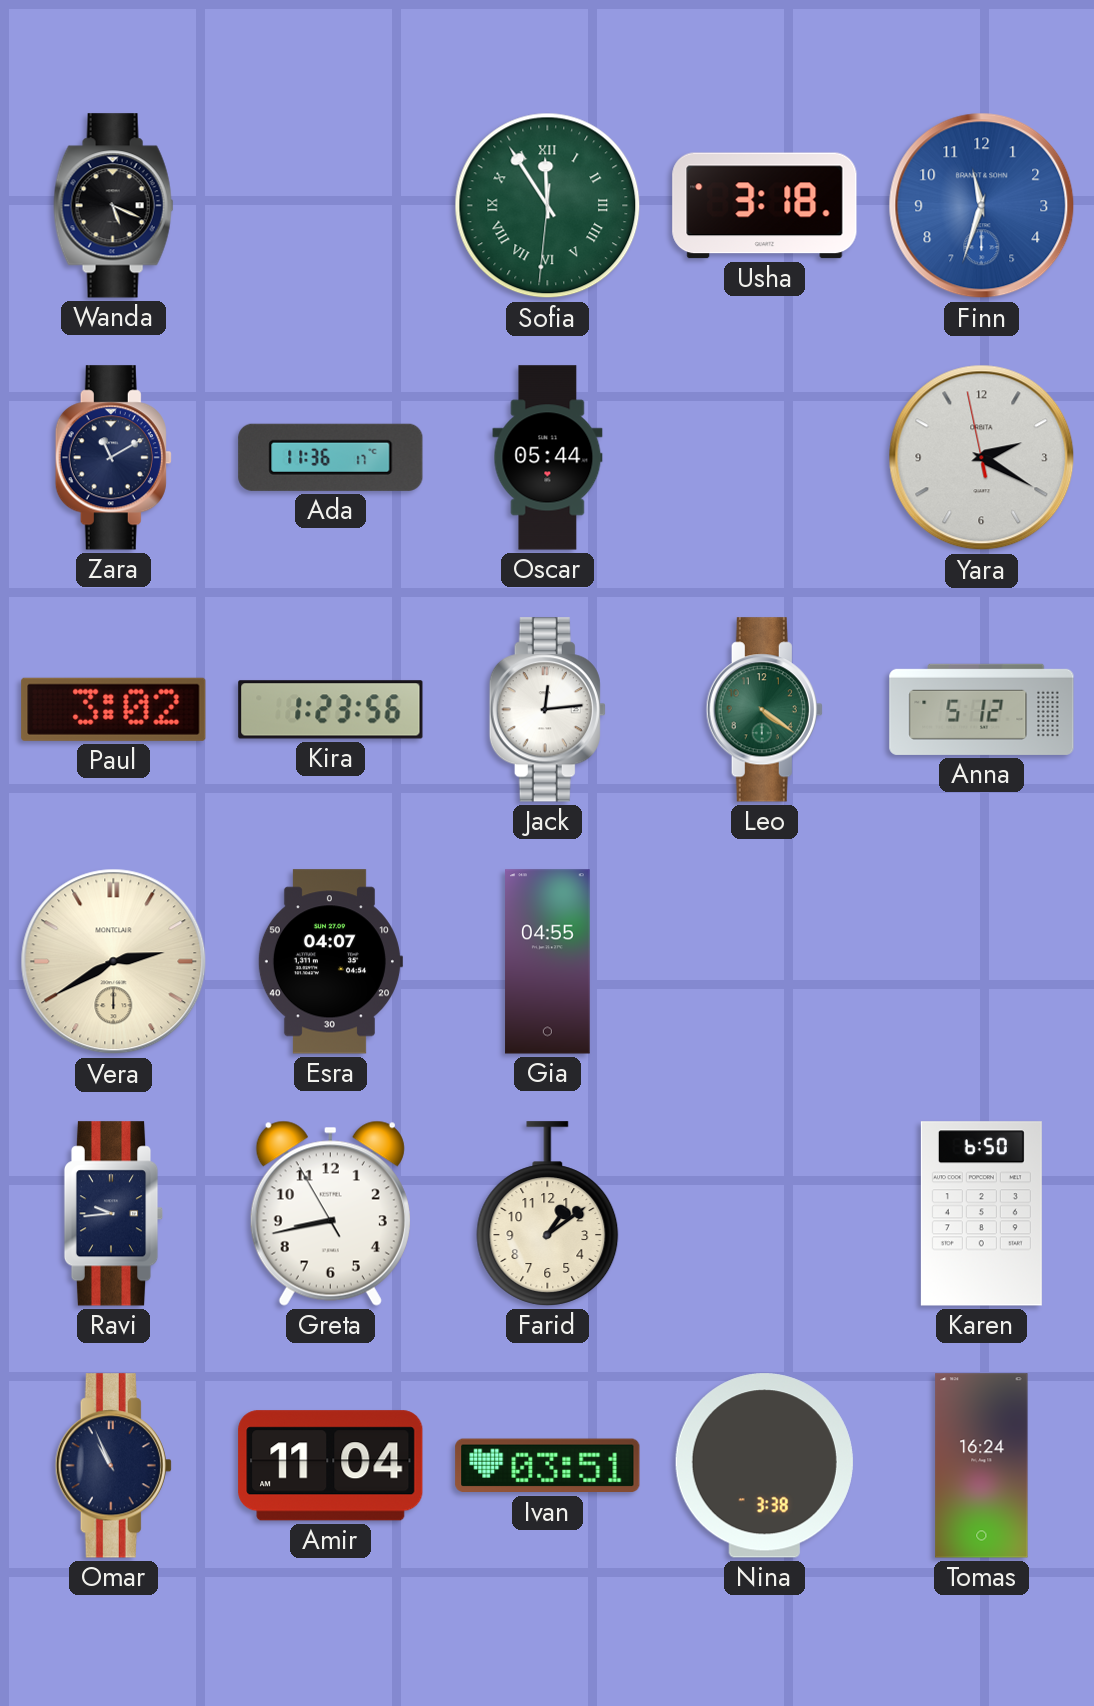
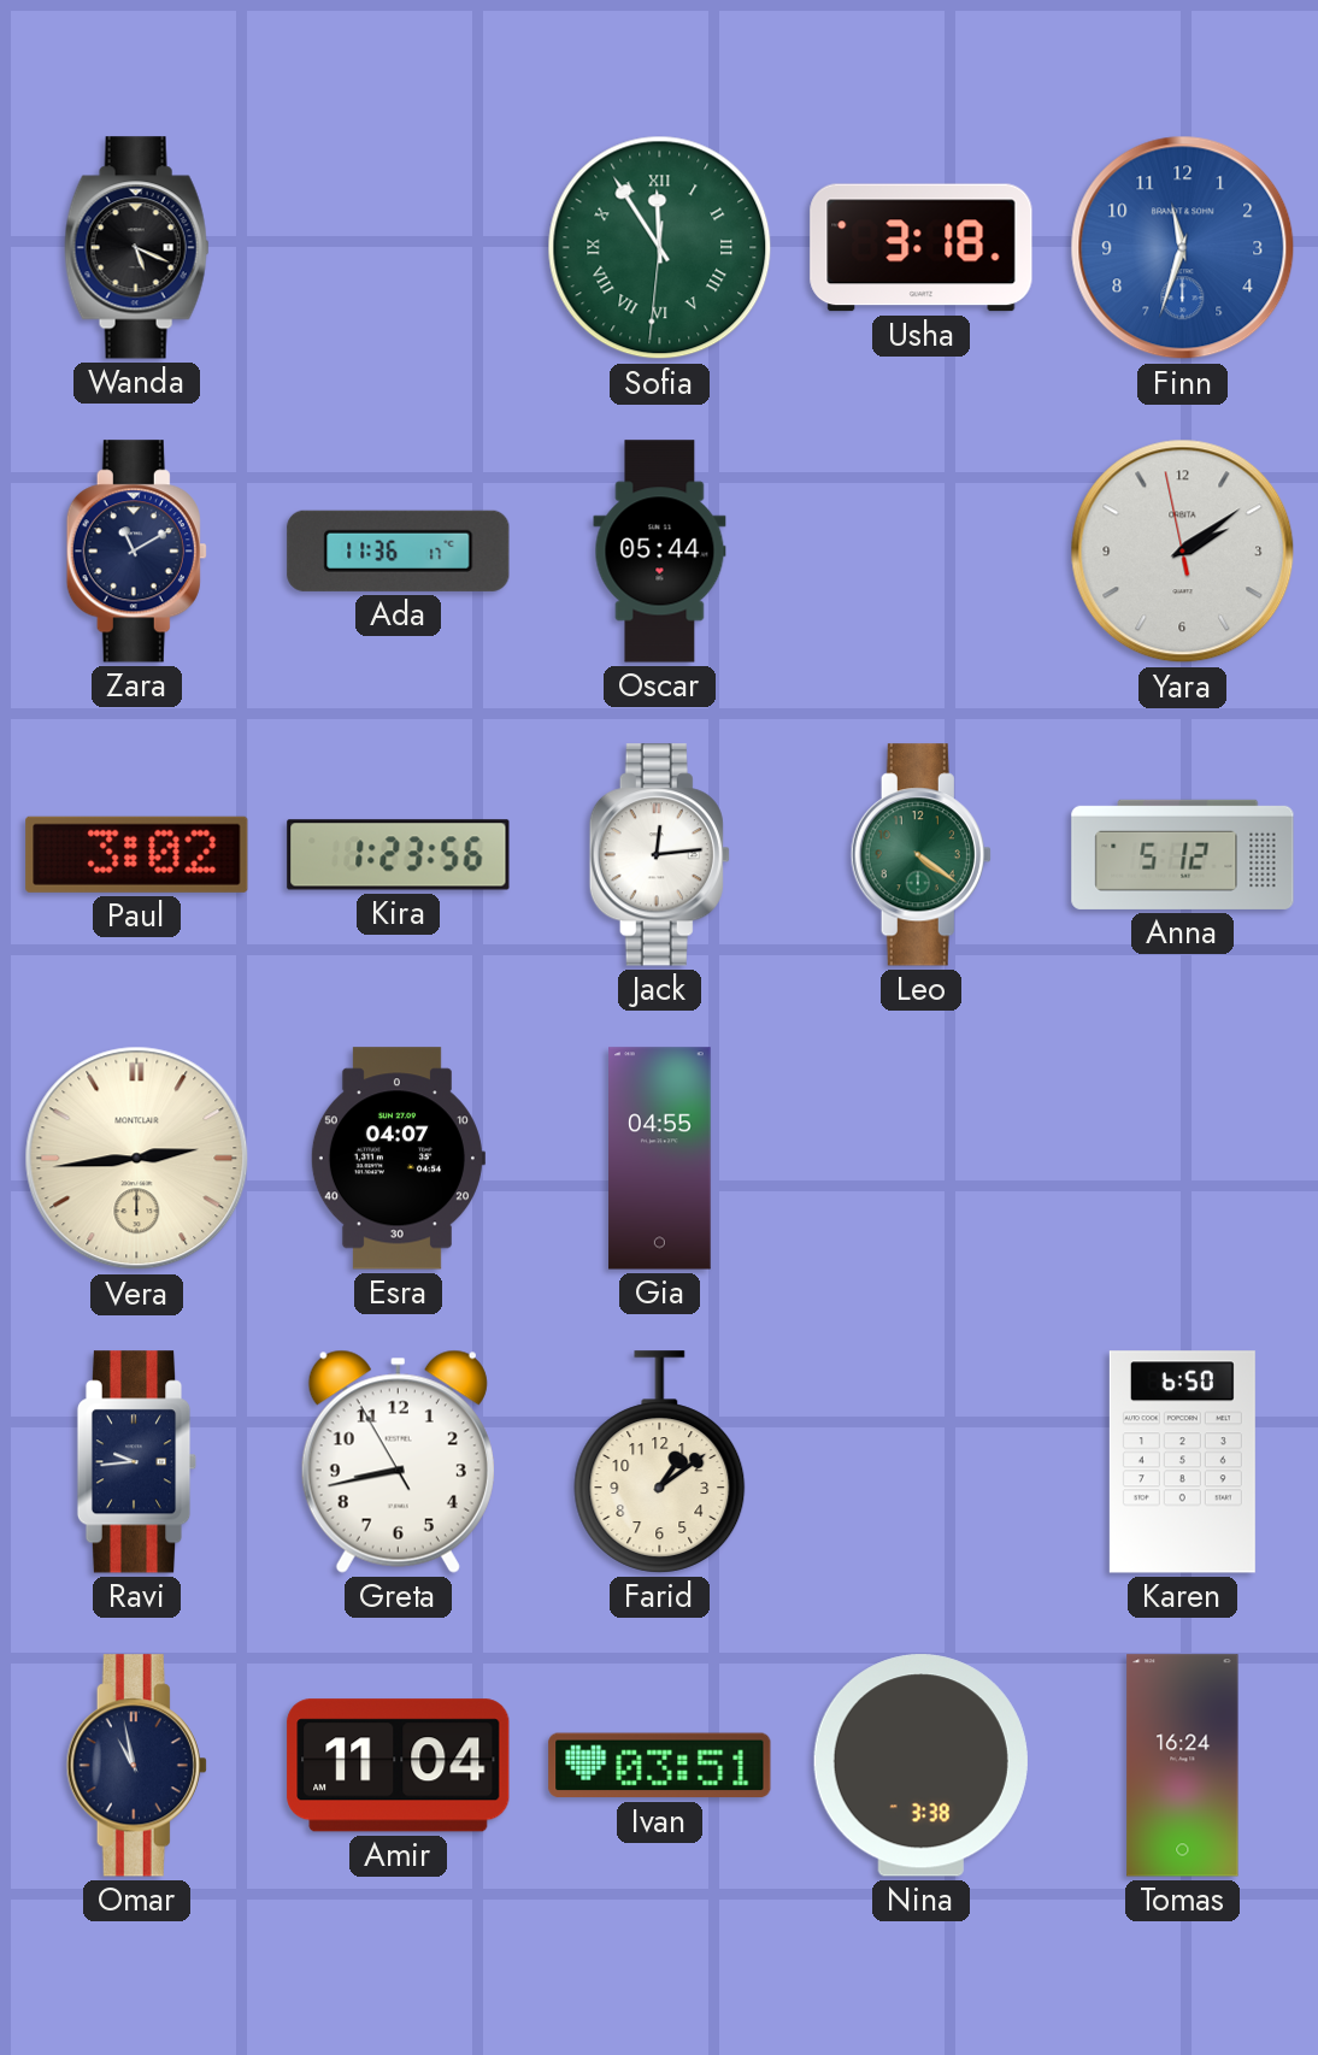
Yara: 2:19 -> 2:08
Vera: 2:40 -> 2:44
Omar: 10:56 -> 10:58
